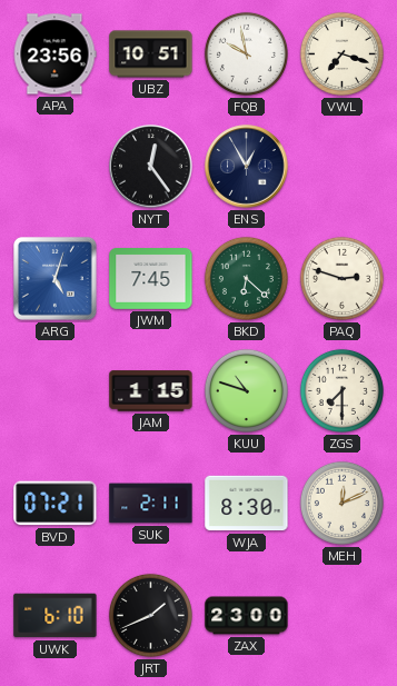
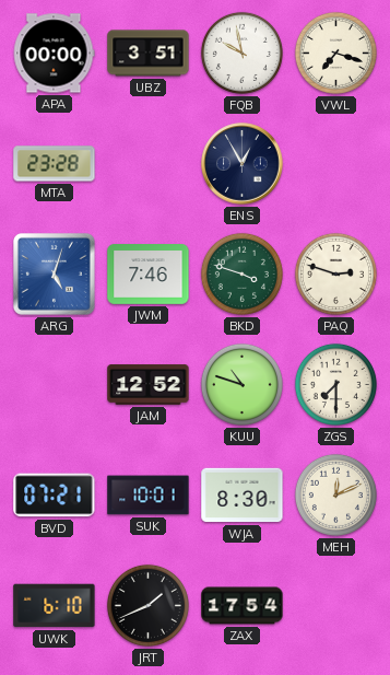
APA: 23:56 -> 00:00
UBZ: 10:51 -> 3:51
MTA: none -> 23:28
NYT: 12:24 -> none
JWM: 7:45 -> 7:46
BKD: 6:22 -> 3:48
JAM: 1:15 -> 12:52
SUK: 2:11 -> 10:01
ZAX: 23:00 -> 17:54
